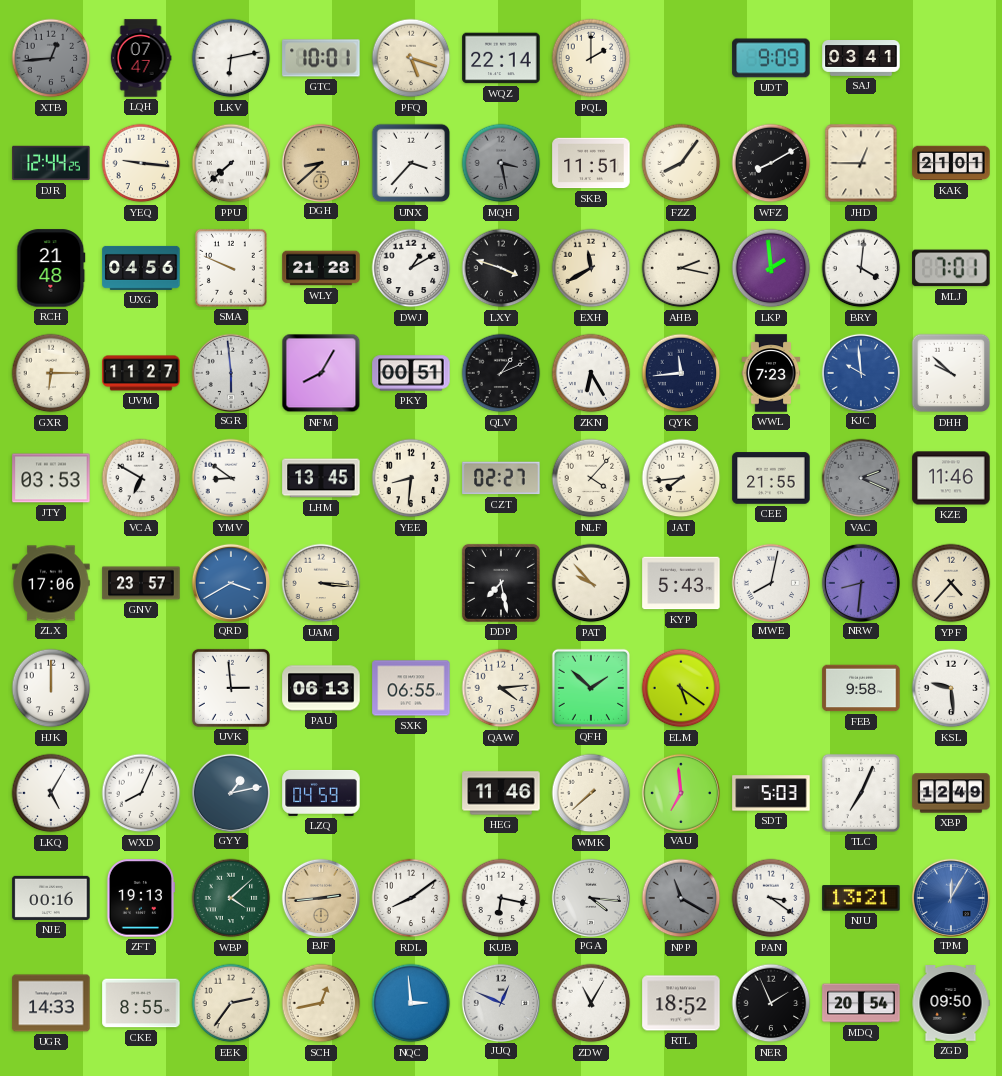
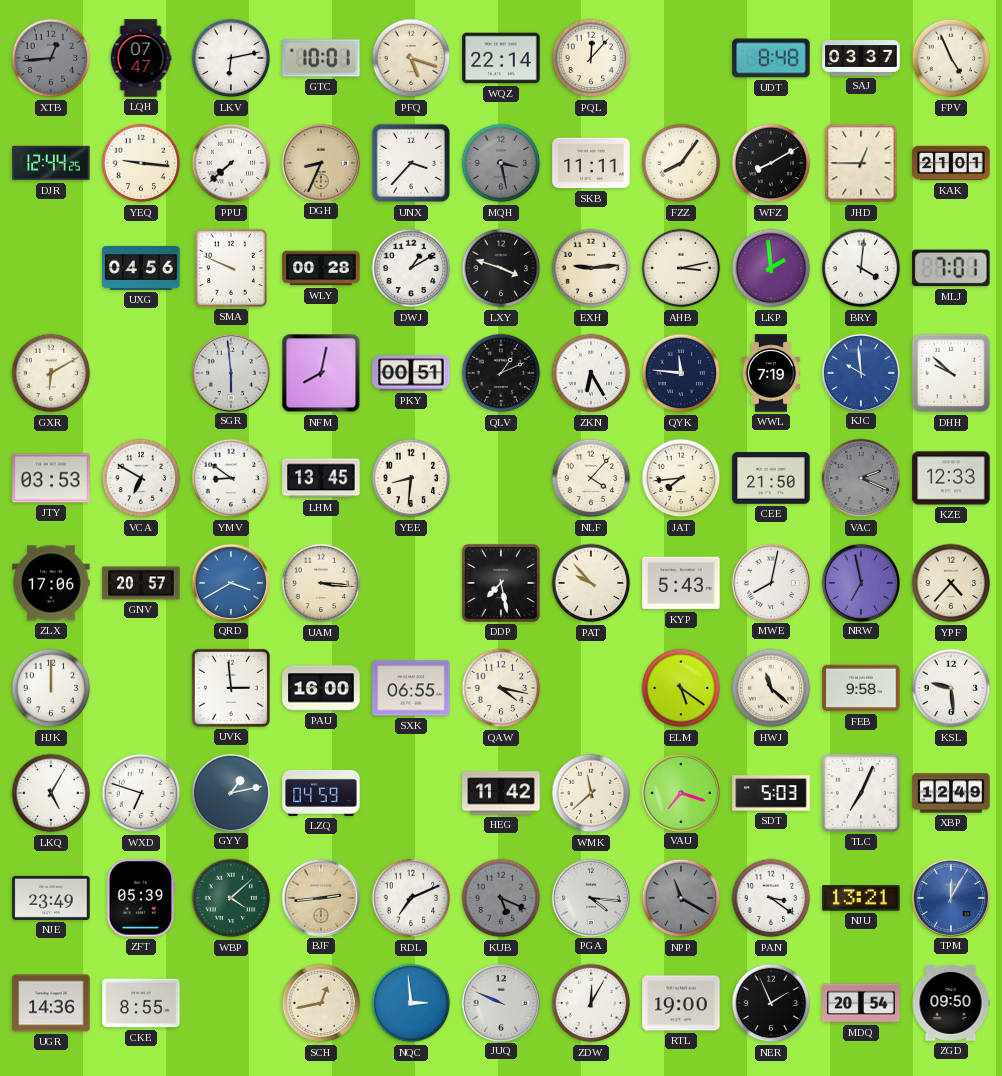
PQL: 2:00 -> 12:07
UDT: 9:09 -> 8:48
SAJ: 03:41 -> 03:37
FPV: none -> 4:56
DGH: 8:38 -> 8:34
SKB: 11:51 -> 11:11
RCH: 21:48 -> none
WLY: 21:28 -> 00:28
EXH: 11:40 -> 9:14
AHB: 2:17 -> 3:13
GXR: 6:15 -> 6:10
UVM: 11:27 -> none
NFM: 8:05 -> 8:02
QYK: 11:44 -> 11:46
WWL: 7:23 -> 7:19
CZT: 02:27 -> none
CEE: 21:55 -> 21:50
KZE: 11:46 -> 12:33
GNV: 23:57 -> 20:57
NRW: 8:31 -> 6:58
PAU: 06:13 -> 16:00
QAW: 4:14 -> 4:17
QFH: 1:52 -> none
HWJ: none -> 11:22
WXD: 8:04 -> 6:48
HEG: 11:46 -> 11:42
WMK: 7:38 -> 11:38
VAU: 6:59 -> 7:18
NJE: 00:16 -> 23:49
ZFT: 19:13 -> 05:39
RDL: 8:09 -> 7:11
KUB: 6:17 -> 5:19
KUB dial: white -> grey
UGR: 14:33 -> 14:36
EEK: 2:36 -> none
JUQ: 12:49 -> 9:49
ZDW: 11:05 -> 12:05
RTL: 18:52 -> 19:00
